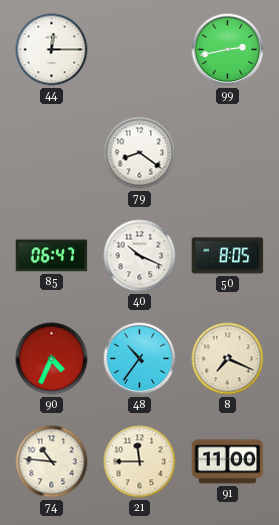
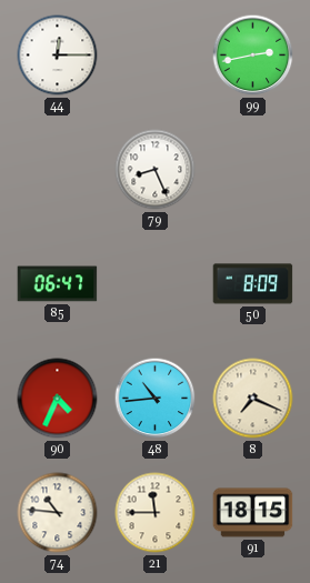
79: 8:21 -> 8:26
40: 10:19 -> none
50: 8:05 -> 8:09
48: 10:36 -> 10:44
91: 11:00 -> 18:15
